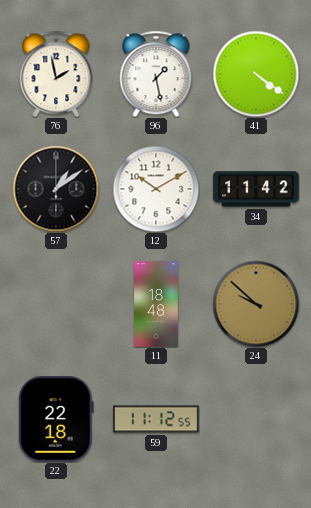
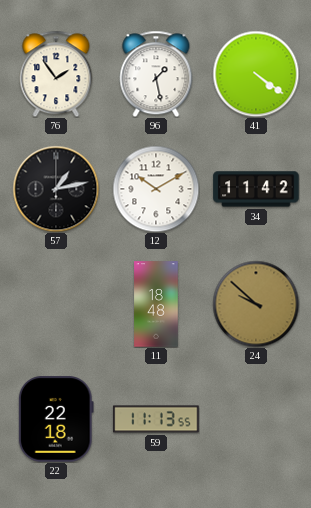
76: 1:58 -> 1:54
57: 1:09 -> 1:13
59: 11:12 -> 11:13
